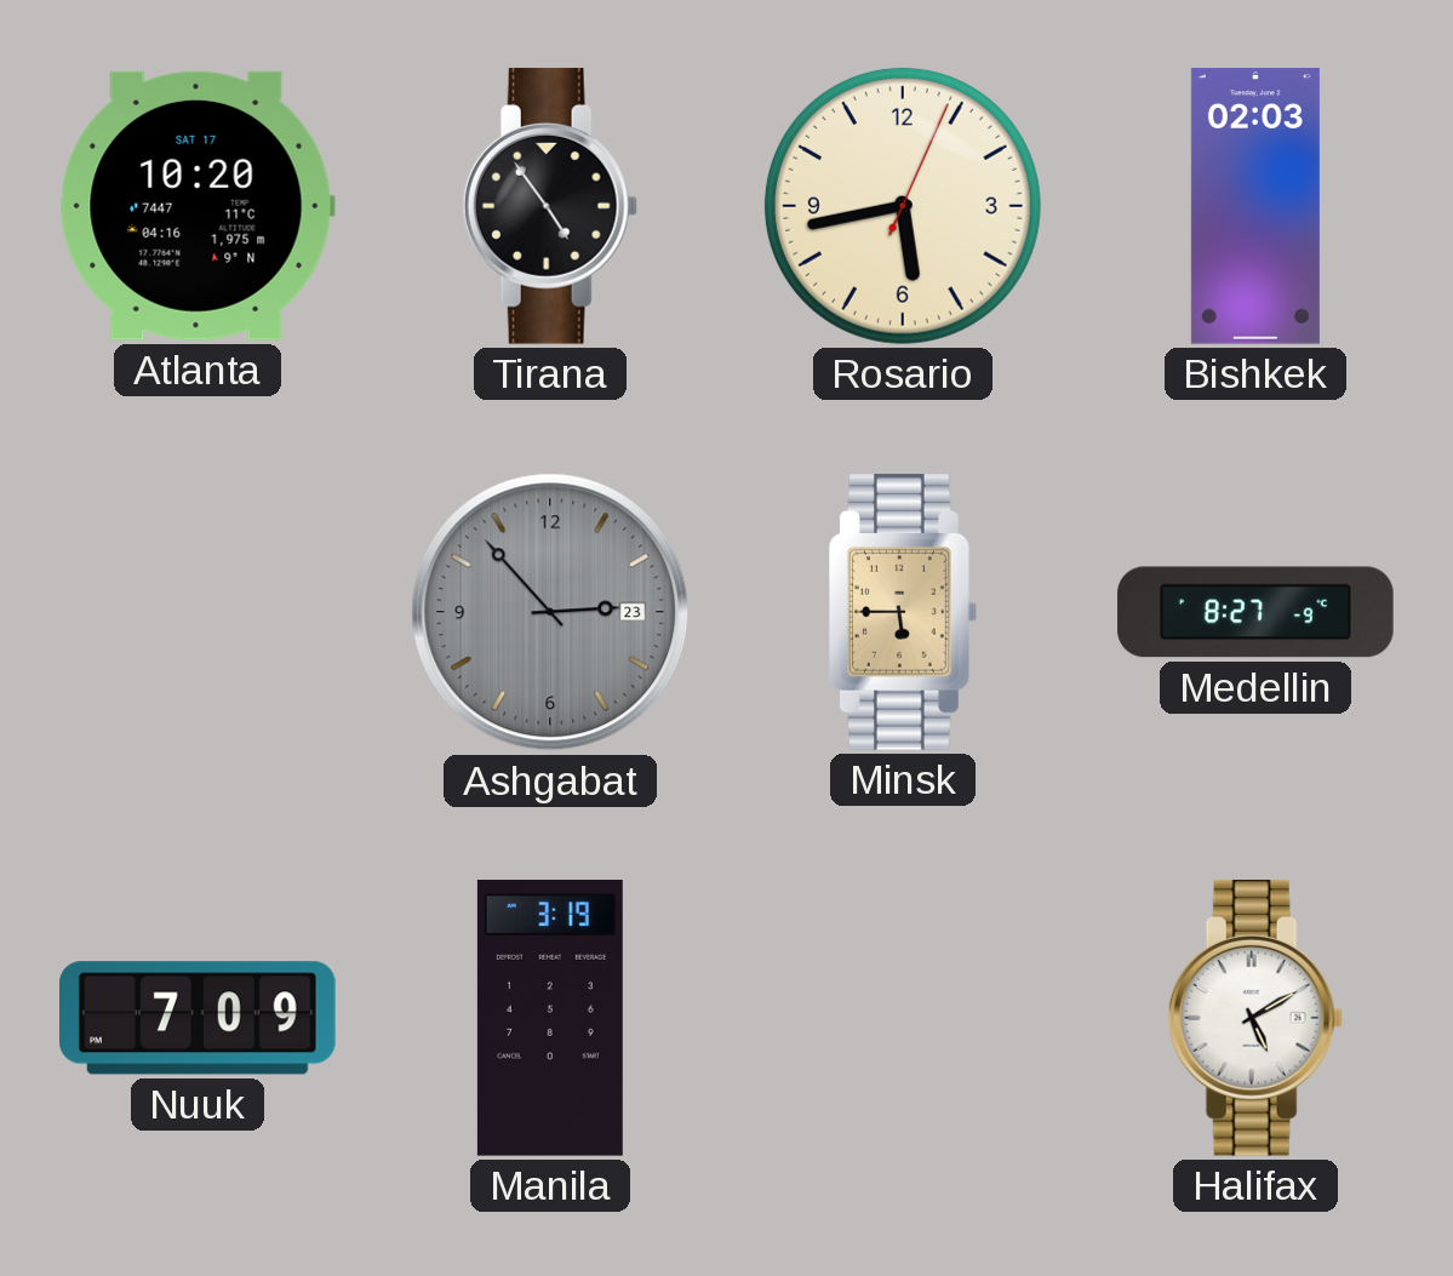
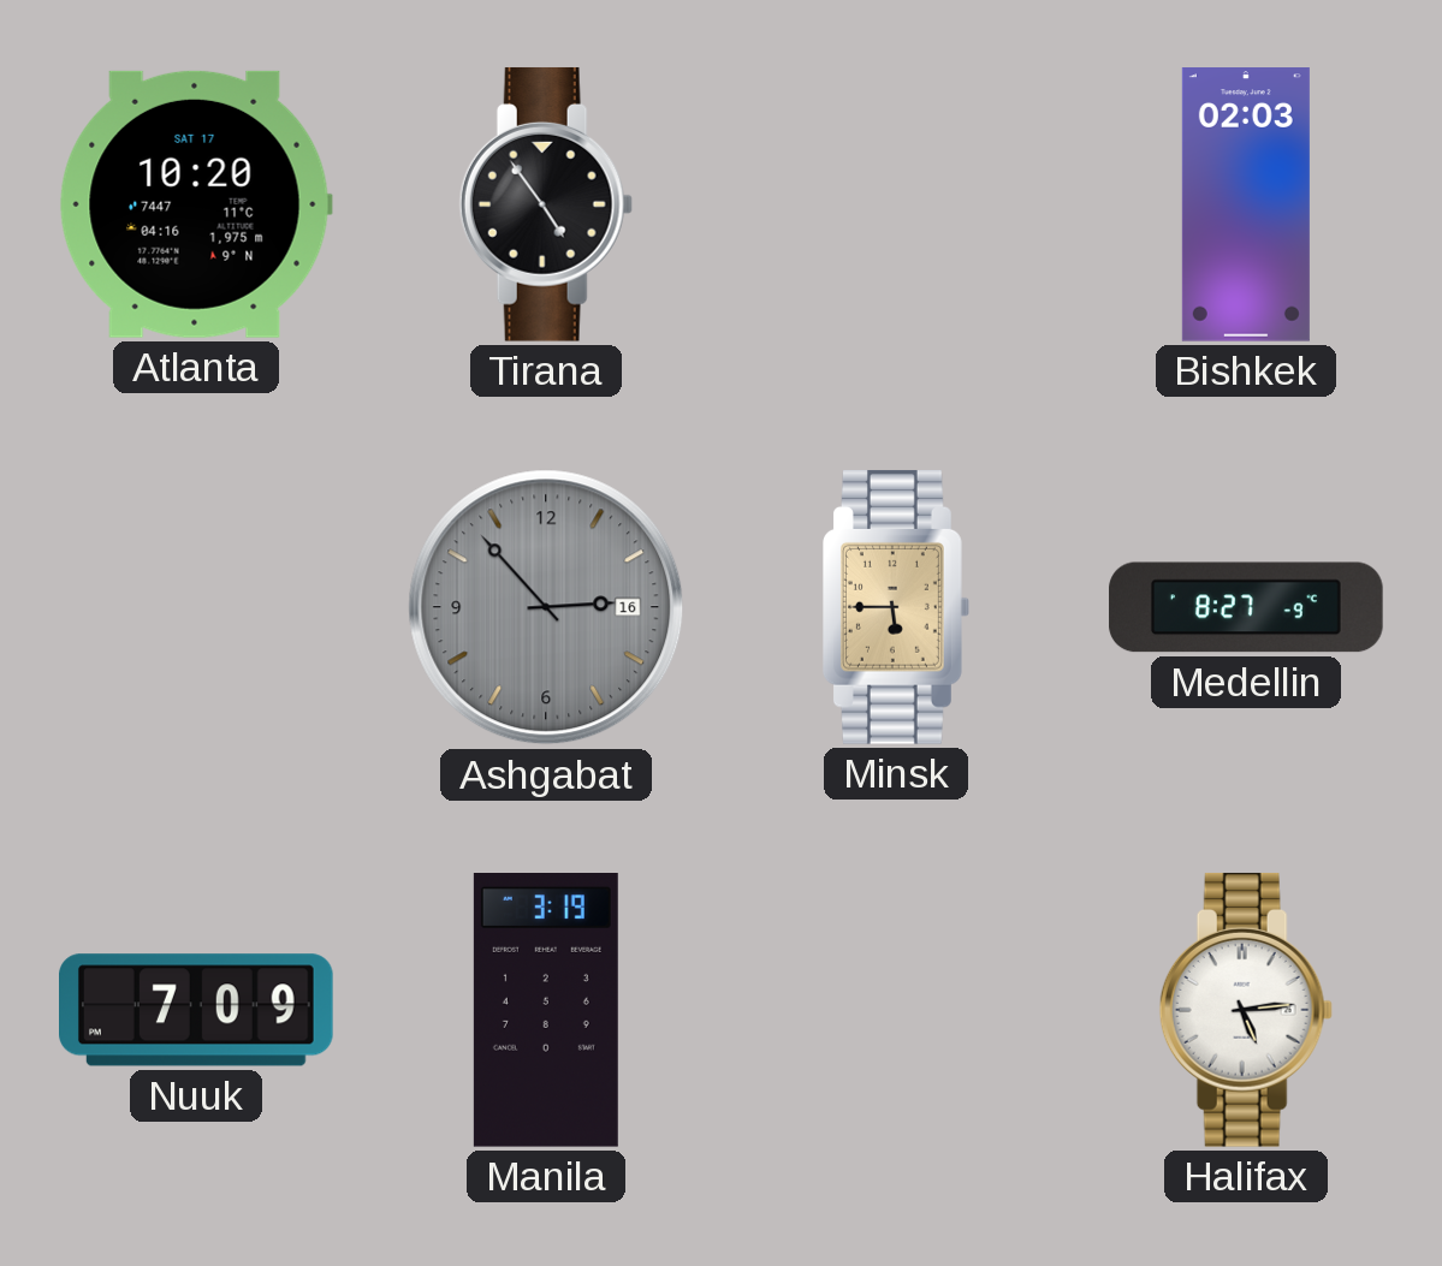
Rosario: 5:43 -> none
Ashgabat date: 23 -> 16
Halifax: 5:10 -> 5:14
